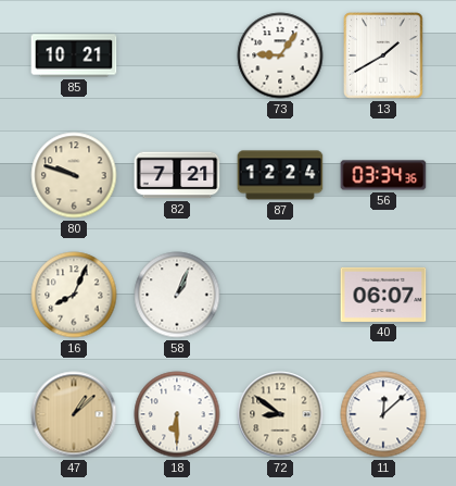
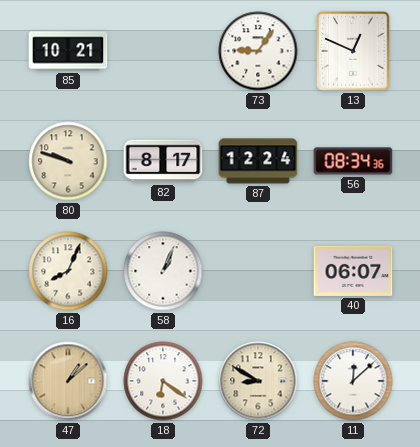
13: 1:40 -> 12:49
82: 7:21 -> 8:17
56: 03:34 -> 08:34
18: 6:30 -> 6:21
72: 8:51 -> 8:50
